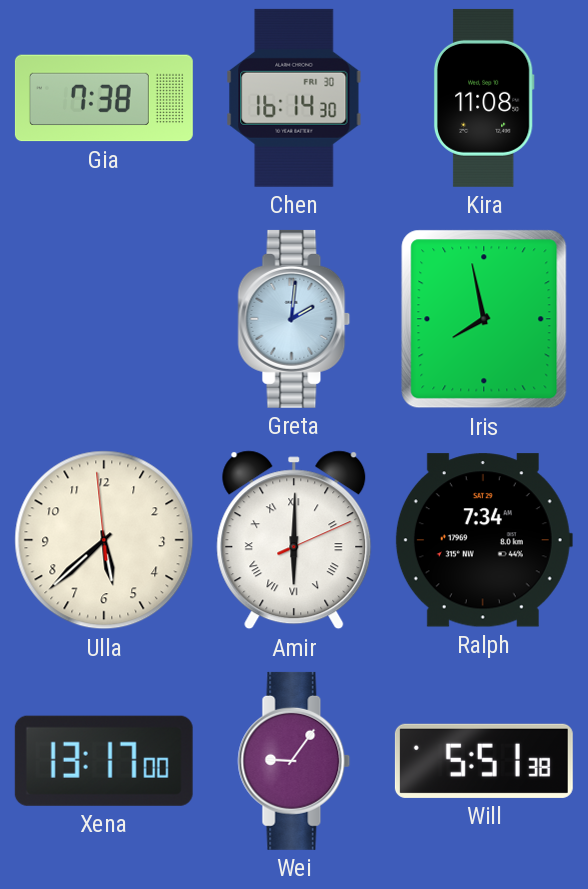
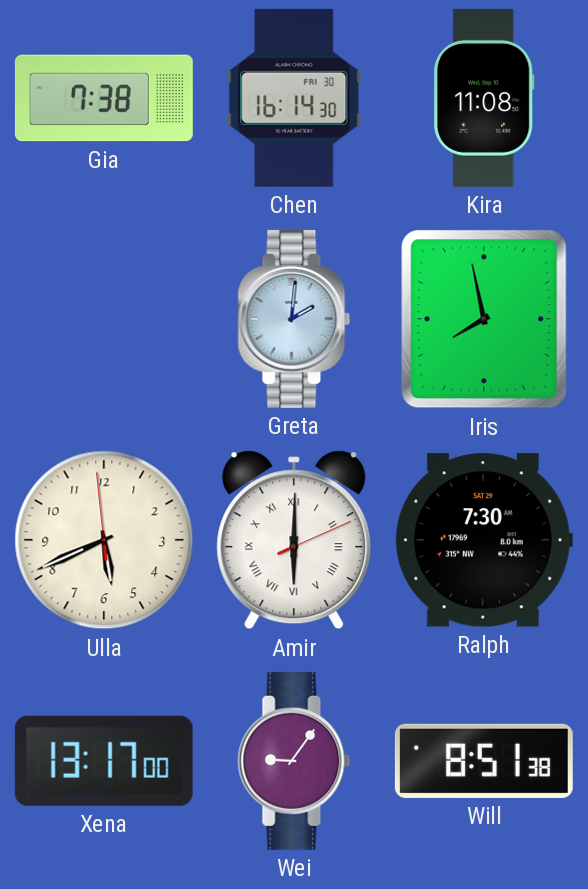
Ulla: 5:37 -> 5:40
Ralph: 7:34 -> 7:30
Will: 5:51 -> 8:51
